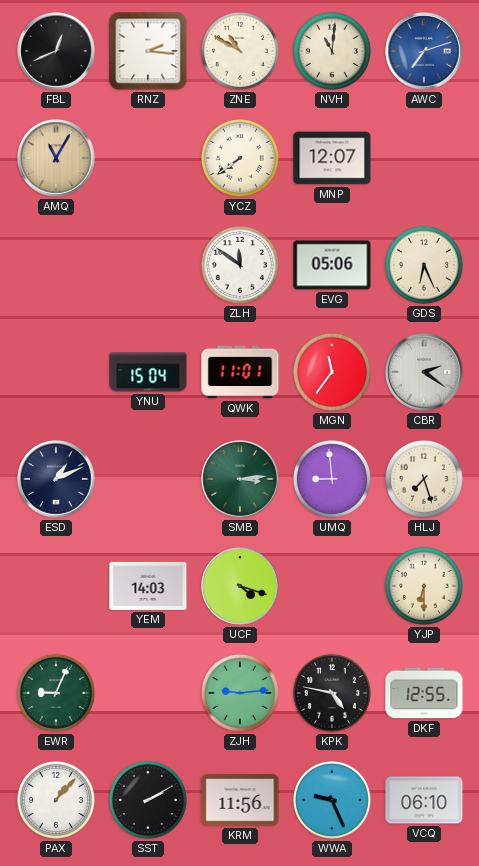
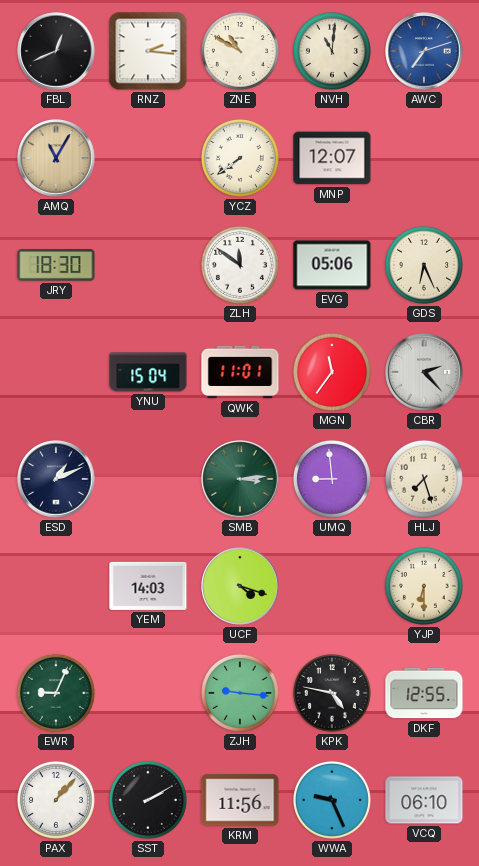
JRY: none -> 18:30
CBR: 2:21 -> 2:23
ZJH: 9:14 -> 9:16
